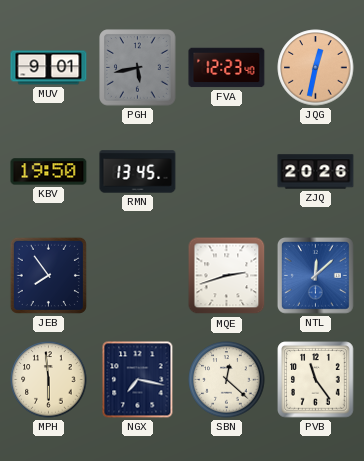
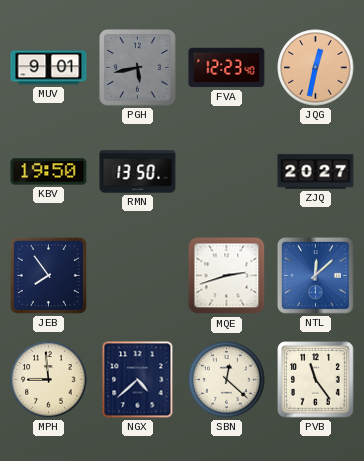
RMN: 13:45 -> 13:50
ZJQ: 20:26 -> 20:27
MPH: 5:59 -> 8:59
NGX: 7:17 -> 4:38
